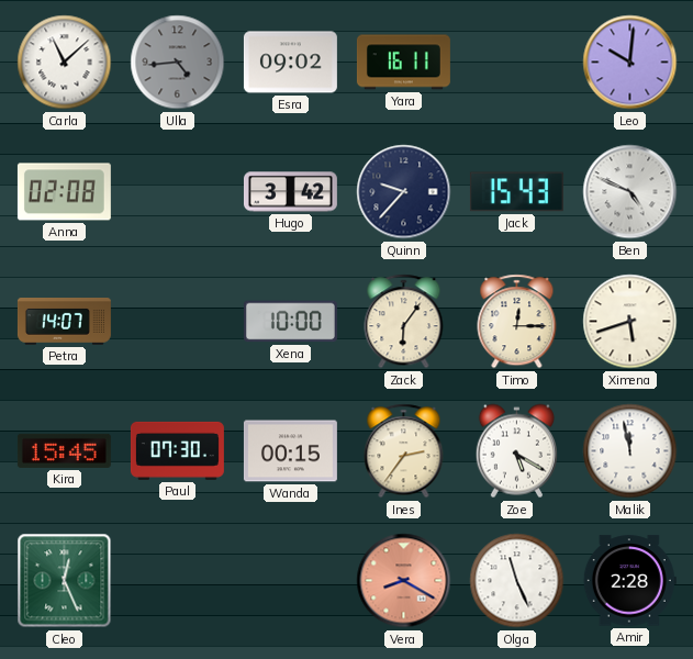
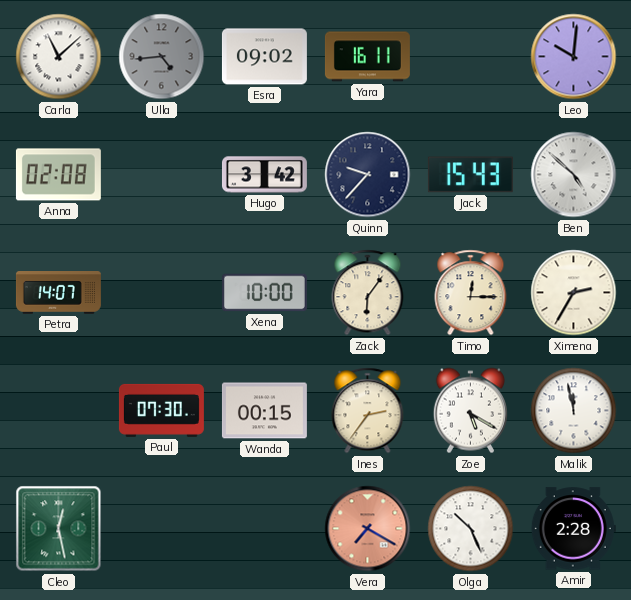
Ben: 4:49 -> 4:52
Ximena: 5:42 -> 2:35
Kira: 15:45 -> none
Cleo: 12:26 -> 12:28
Vera: 8:20 -> 7:20
Olga: 11:26 -> 10:26
